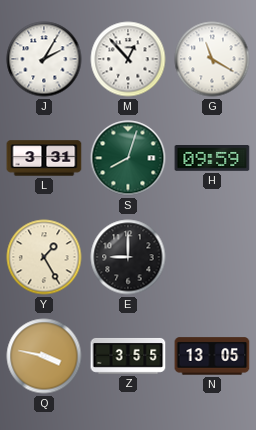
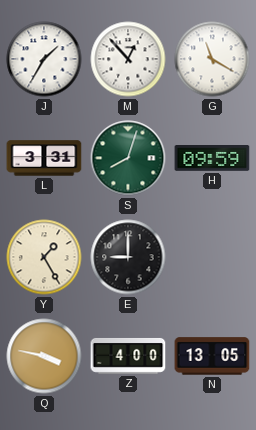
J: 2:05 -> 1:35
Z: 3:55 -> 4:00
